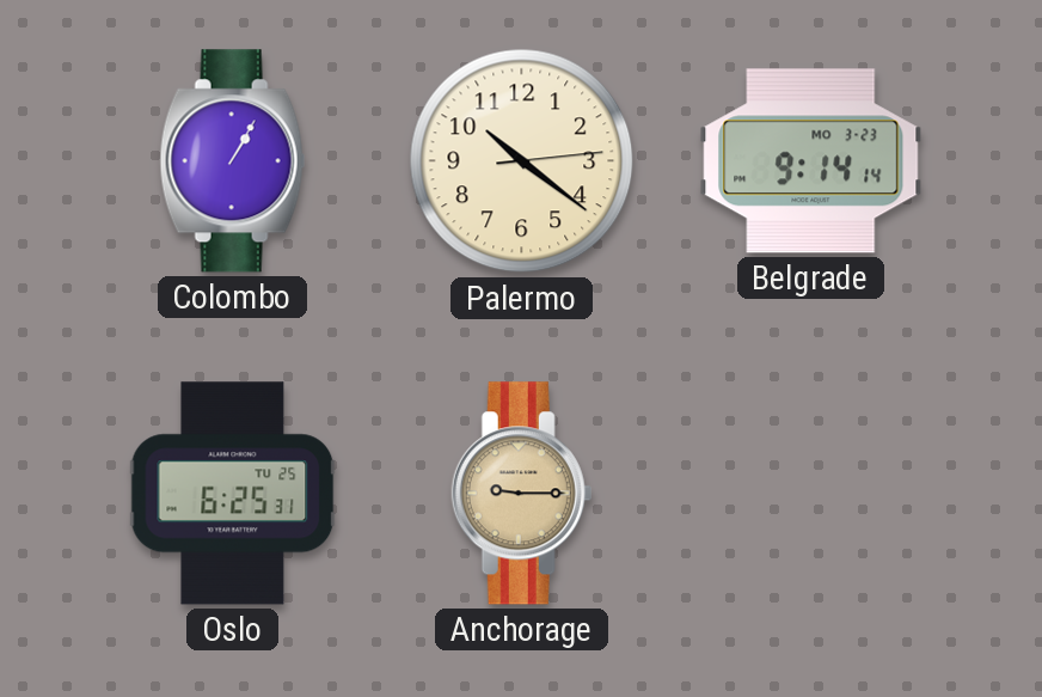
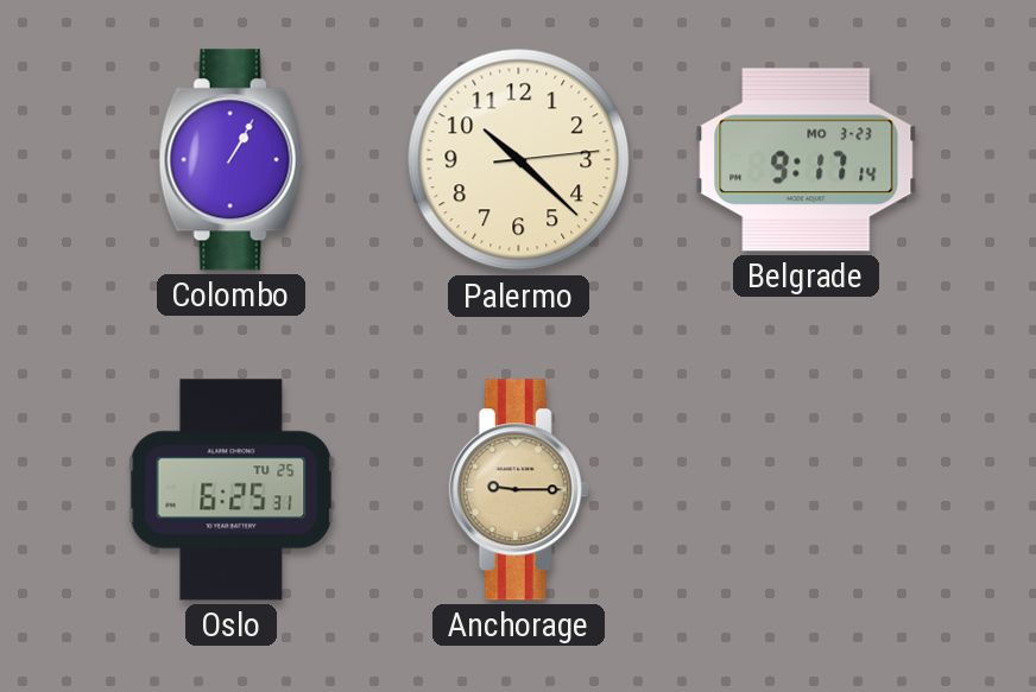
Palermo: 10:21 -> 10:22
Belgrade: 9:14 -> 9:17
